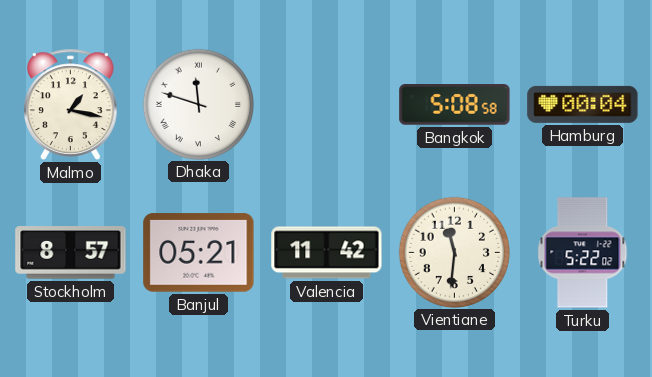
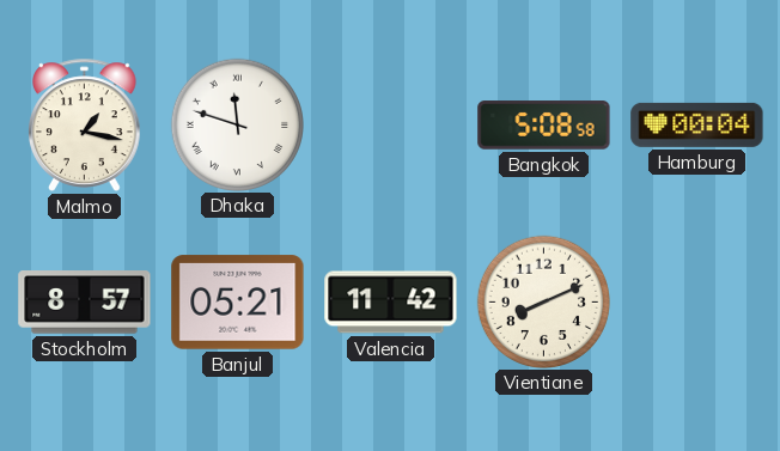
Vientiane: 11:31 -> 8:11
Turku: 5:22 -> none
